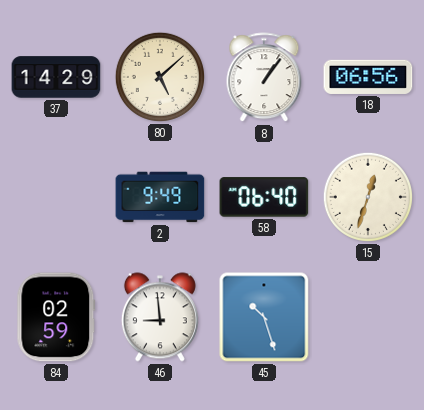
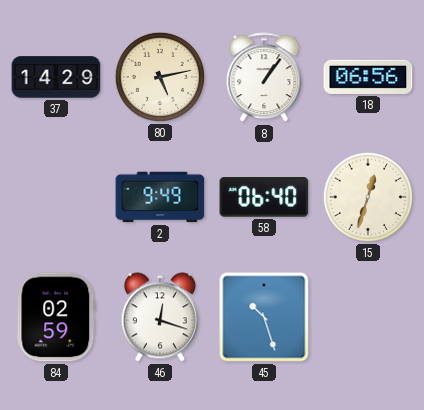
80: 5:08 -> 5:13
46: 8:59 -> 12:18
